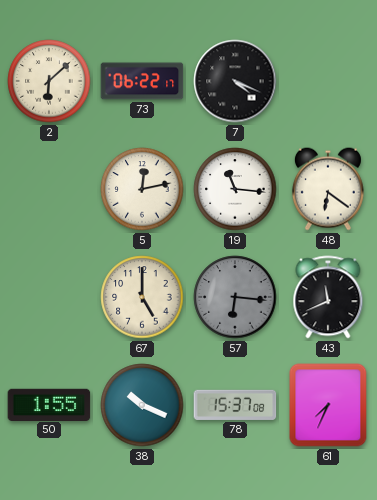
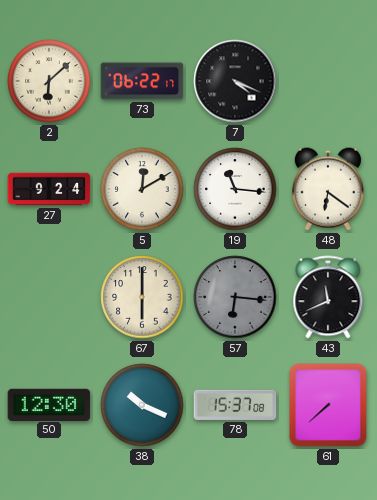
27: none -> 9:24
5: 12:13 -> 12:10
67: 5:00 -> 6:00
50: 1:55 -> 12:30
61: 7:34 -> 7:38
